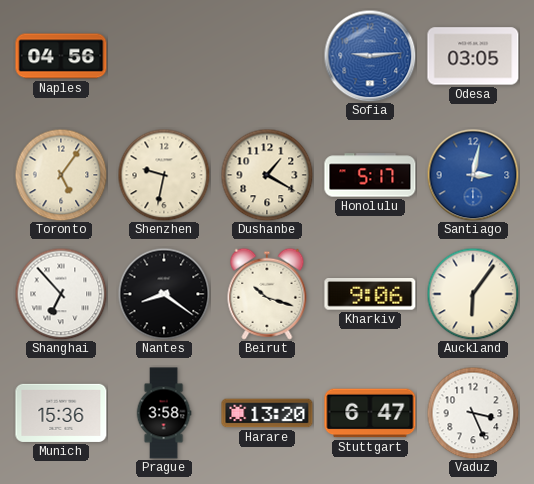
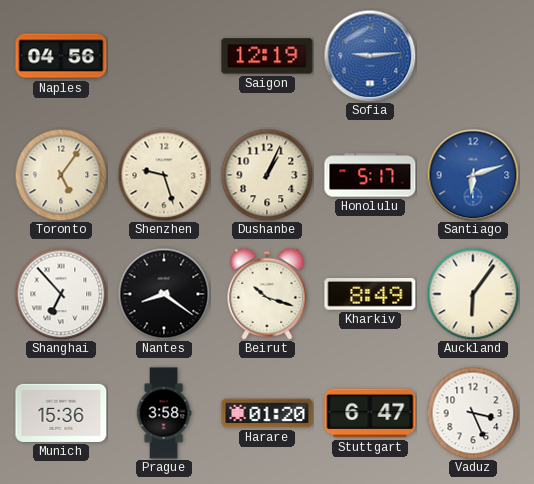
Saigon: none -> 12:19
Odesa: 03:05 -> none
Shenzhen: 9:32 -> 9:27
Dushanbe: 1:20 -> 1:04
Santiago: 3:02 -> 6:12
Kharkiv: 9:06 -> 8:49
Harare: 13:20 -> 01:20
